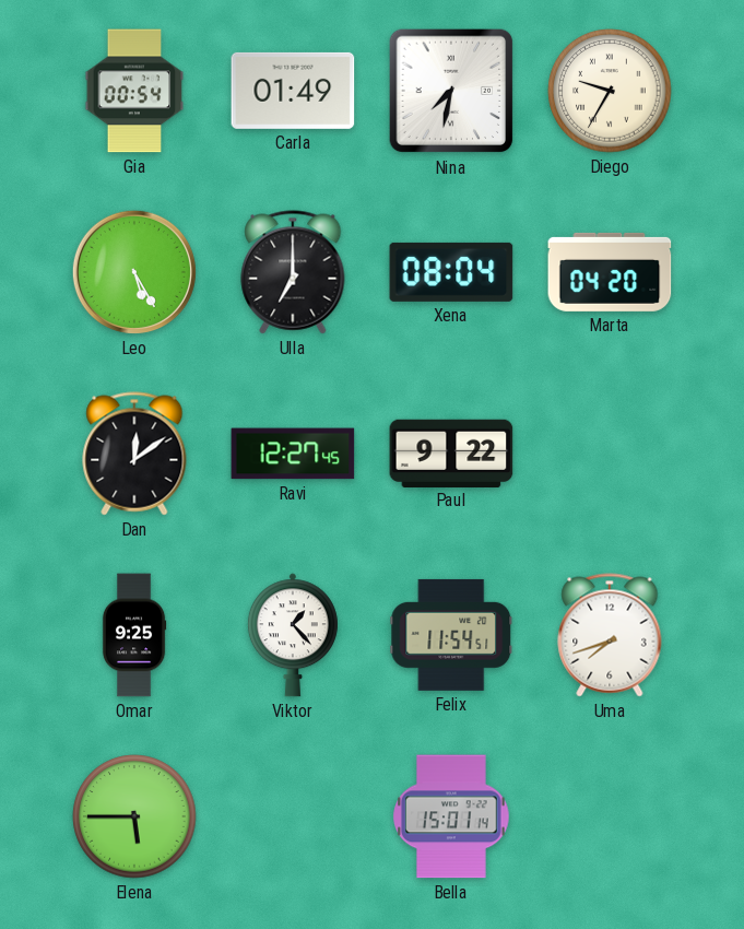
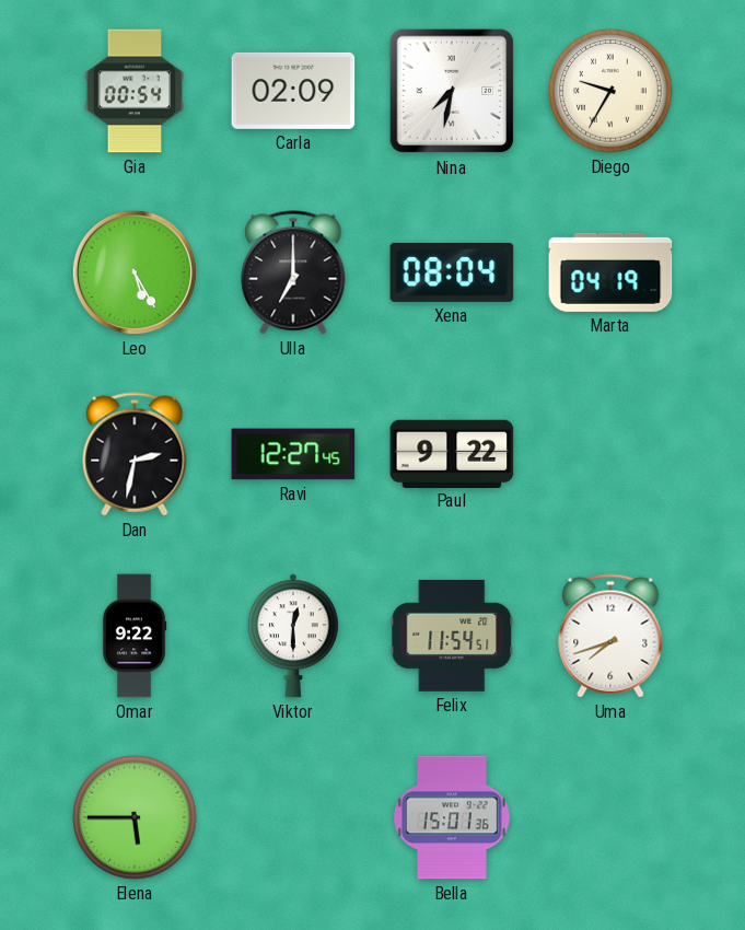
Carla: 01:49 -> 02:09
Marta: 04:20 -> 04:19
Dan: 12:09 -> 2:32
Omar: 9:25 -> 9:22
Viktor: 1:23 -> 12:30
Bella: 15:01:14 -> 15:01:36
